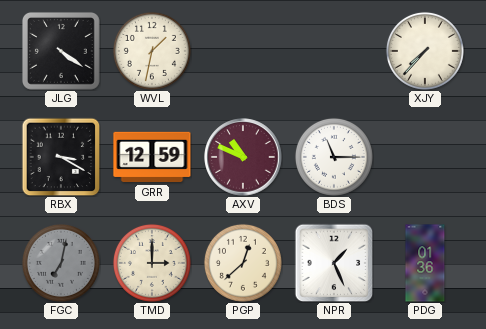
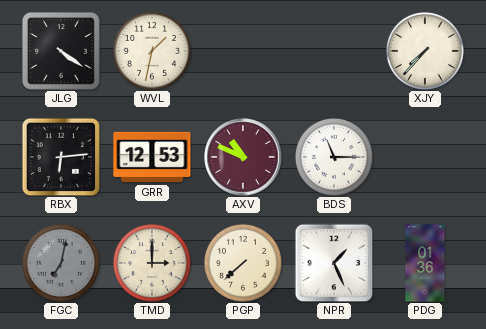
RBX: 3:20 -> 6:14
GRR: 12:59 -> 12:53
PGP: 12:38 -> 7:38
